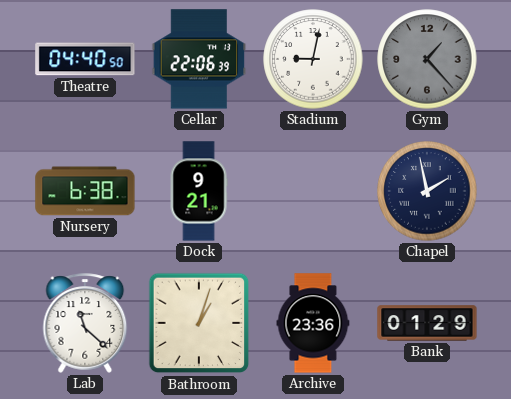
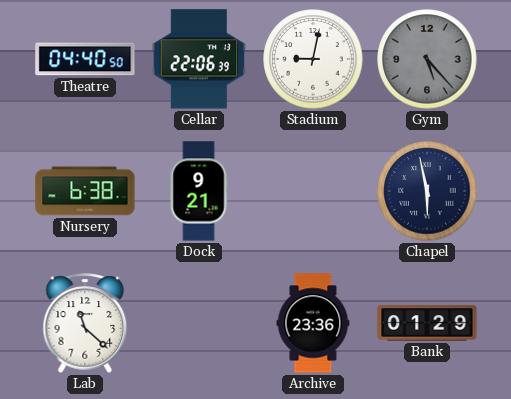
Gym: 1:23 -> 5:23
Chapel: 1:58 -> 5:58
Bathroom: 1:03 -> none
